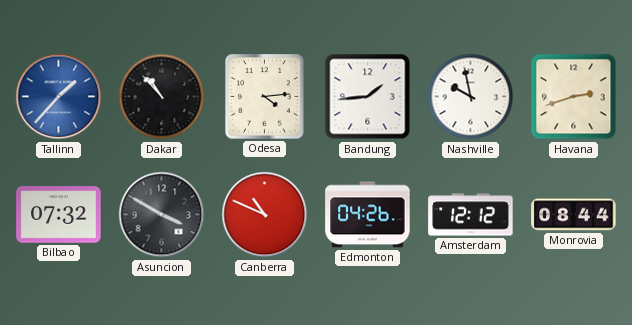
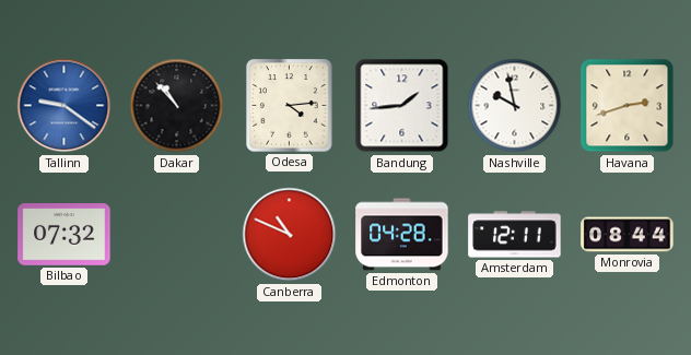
Tallinn: 1:37 -> 9:21
Asuncion: 3:50 -> none
Edmonton: 04:26 -> 04:28
Amsterdam: 12:12 -> 12:11
